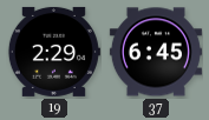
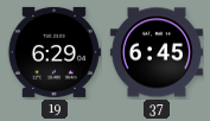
19: 2:29 -> 6:29
